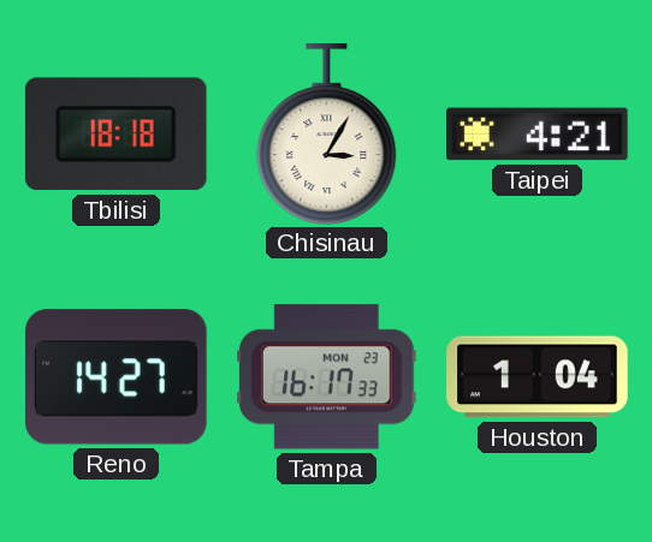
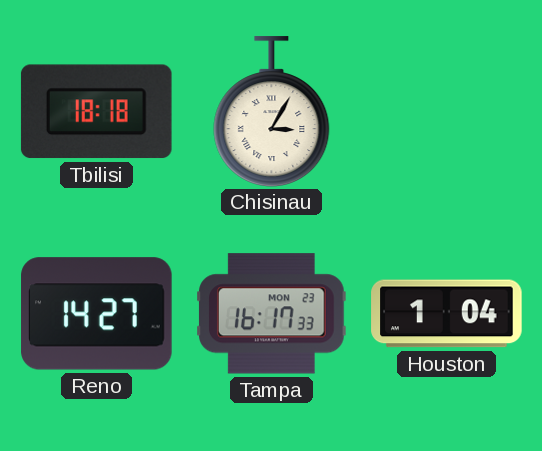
Taipei: 4:21 -> none
